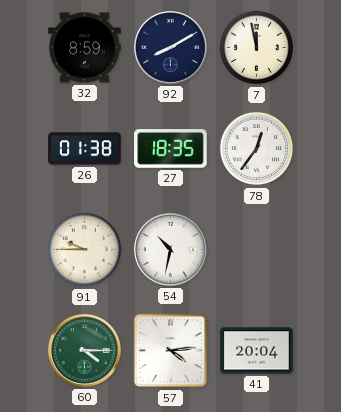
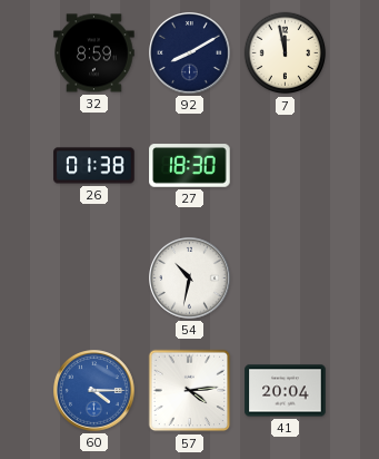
27: 18:35 -> 18:30
78: 12:36 -> none
91: 9:45 -> none
60 dial: green -> blue
